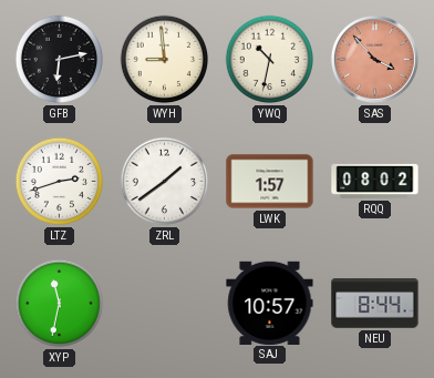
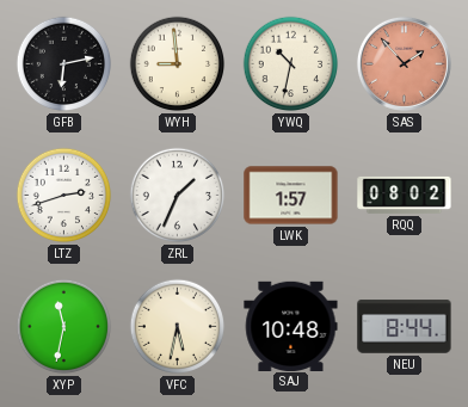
SAS: 3:53 -> 1:53
ZRL: 1:39 -> 1:34
VFC: none -> 5:32
SAJ: 10:57 -> 10:48
